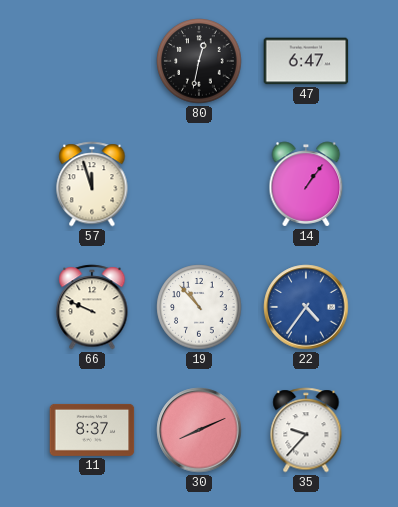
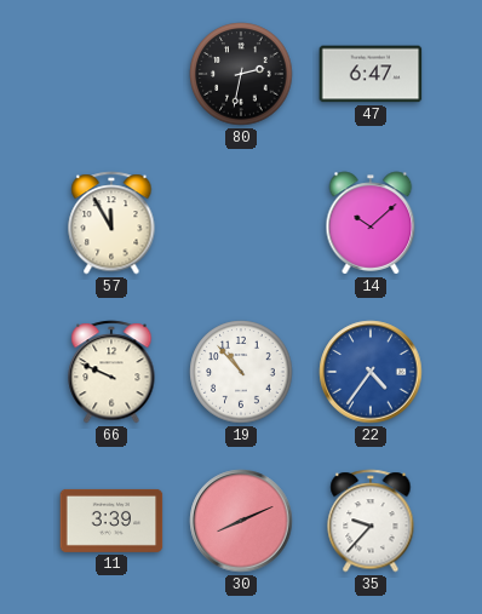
80: 12:32 -> 2:32
57: 11:57 -> 11:55
14: 1:06 -> 10:08
11: 8:37 -> 3:39
